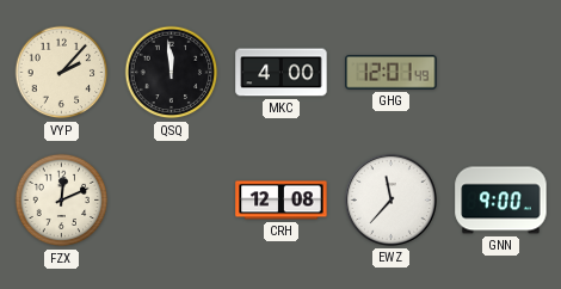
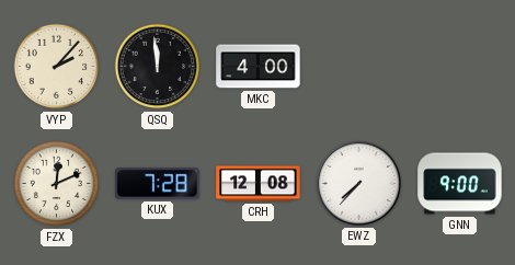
GHG: 12:01 -> none
KUX: none -> 7:28
EWZ: 11:37 -> 7:37
